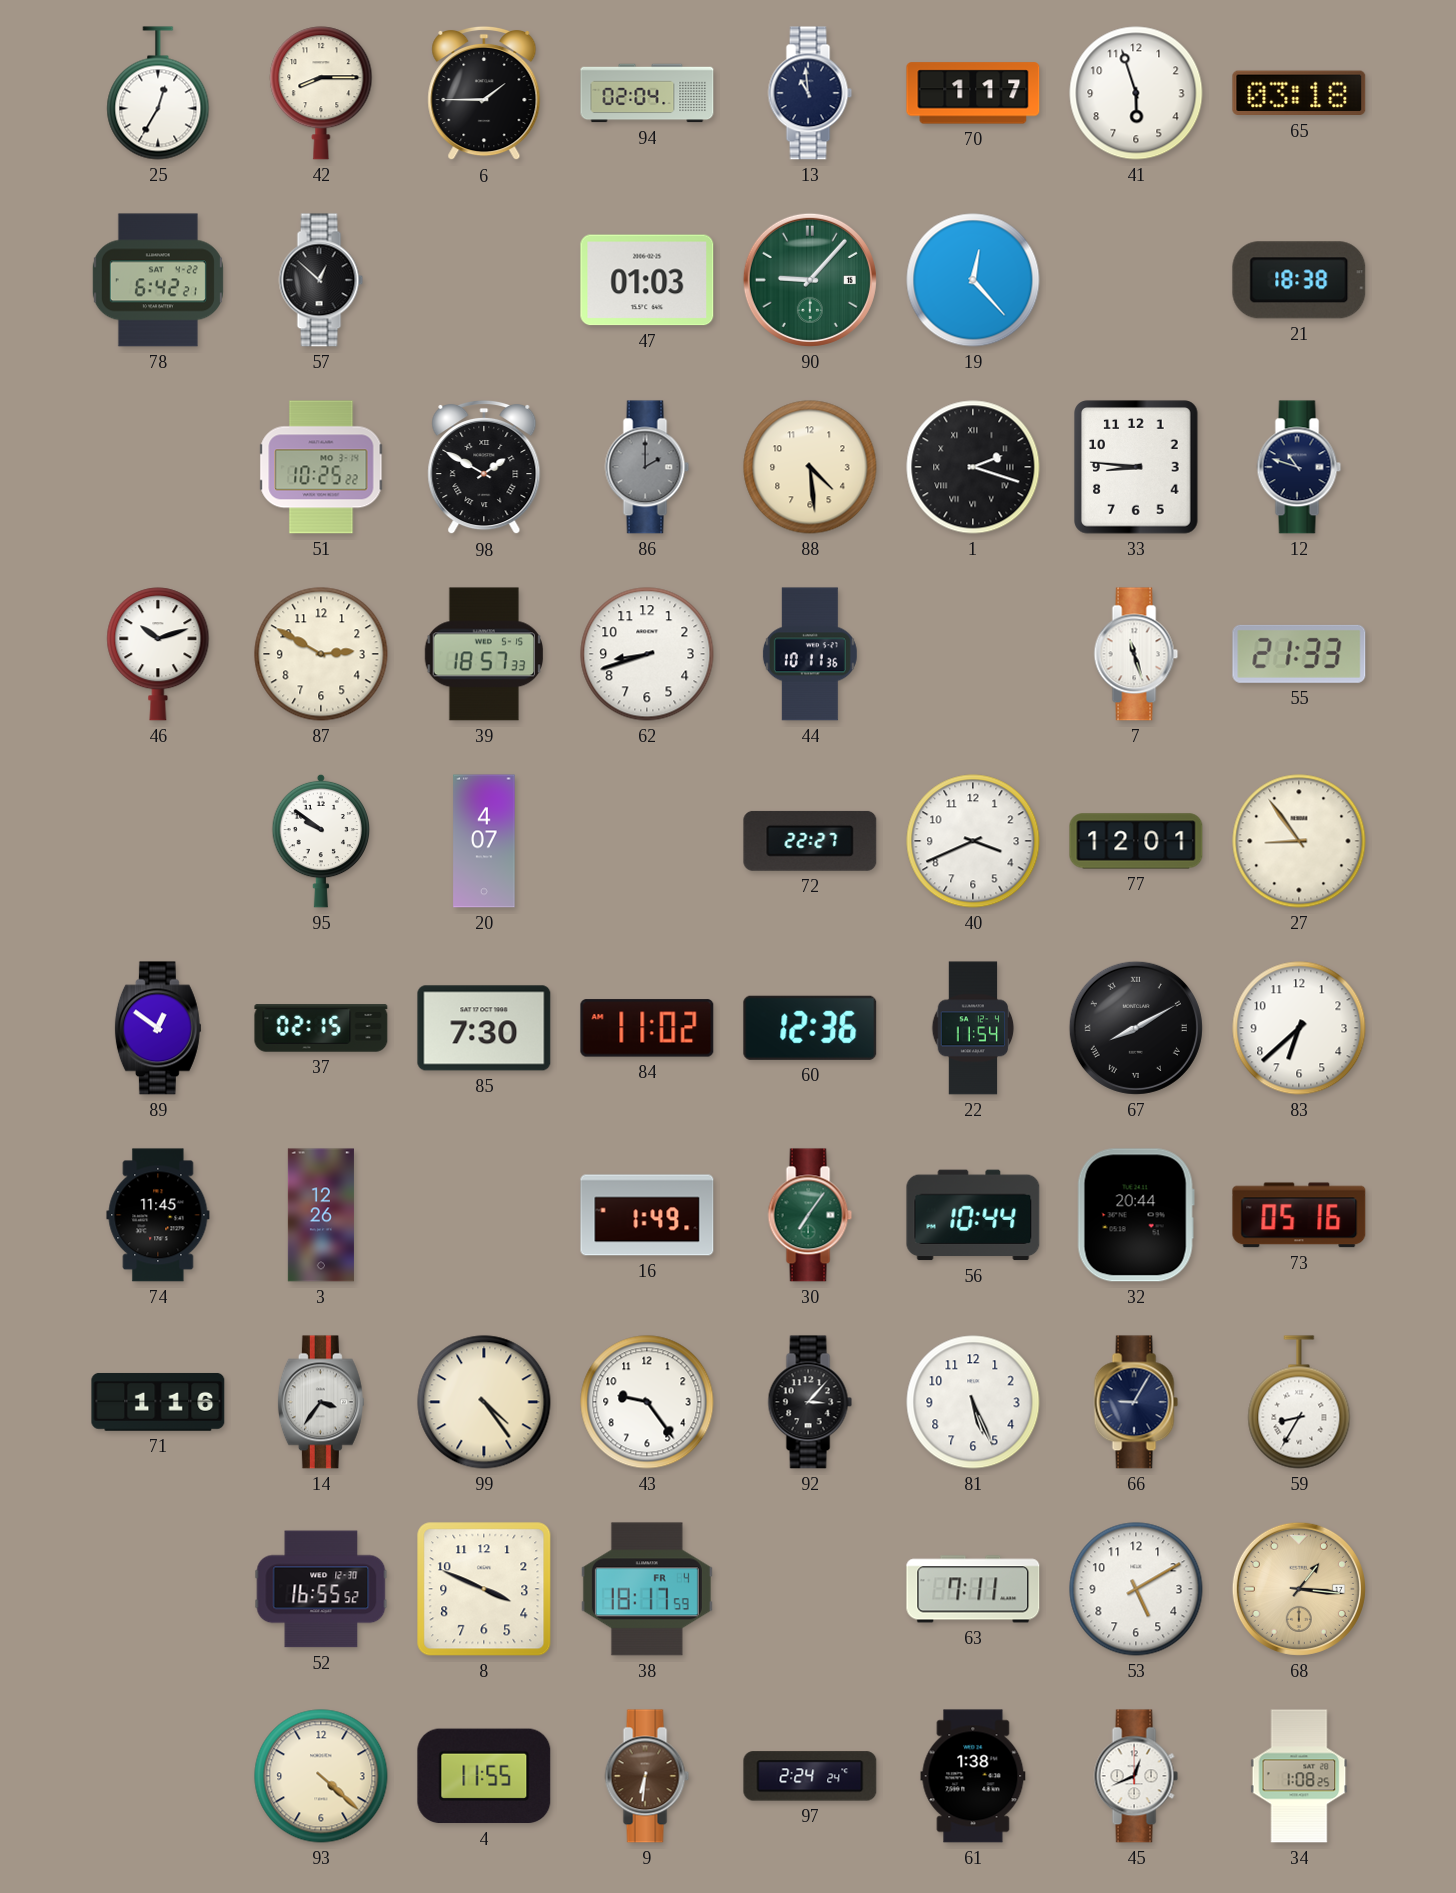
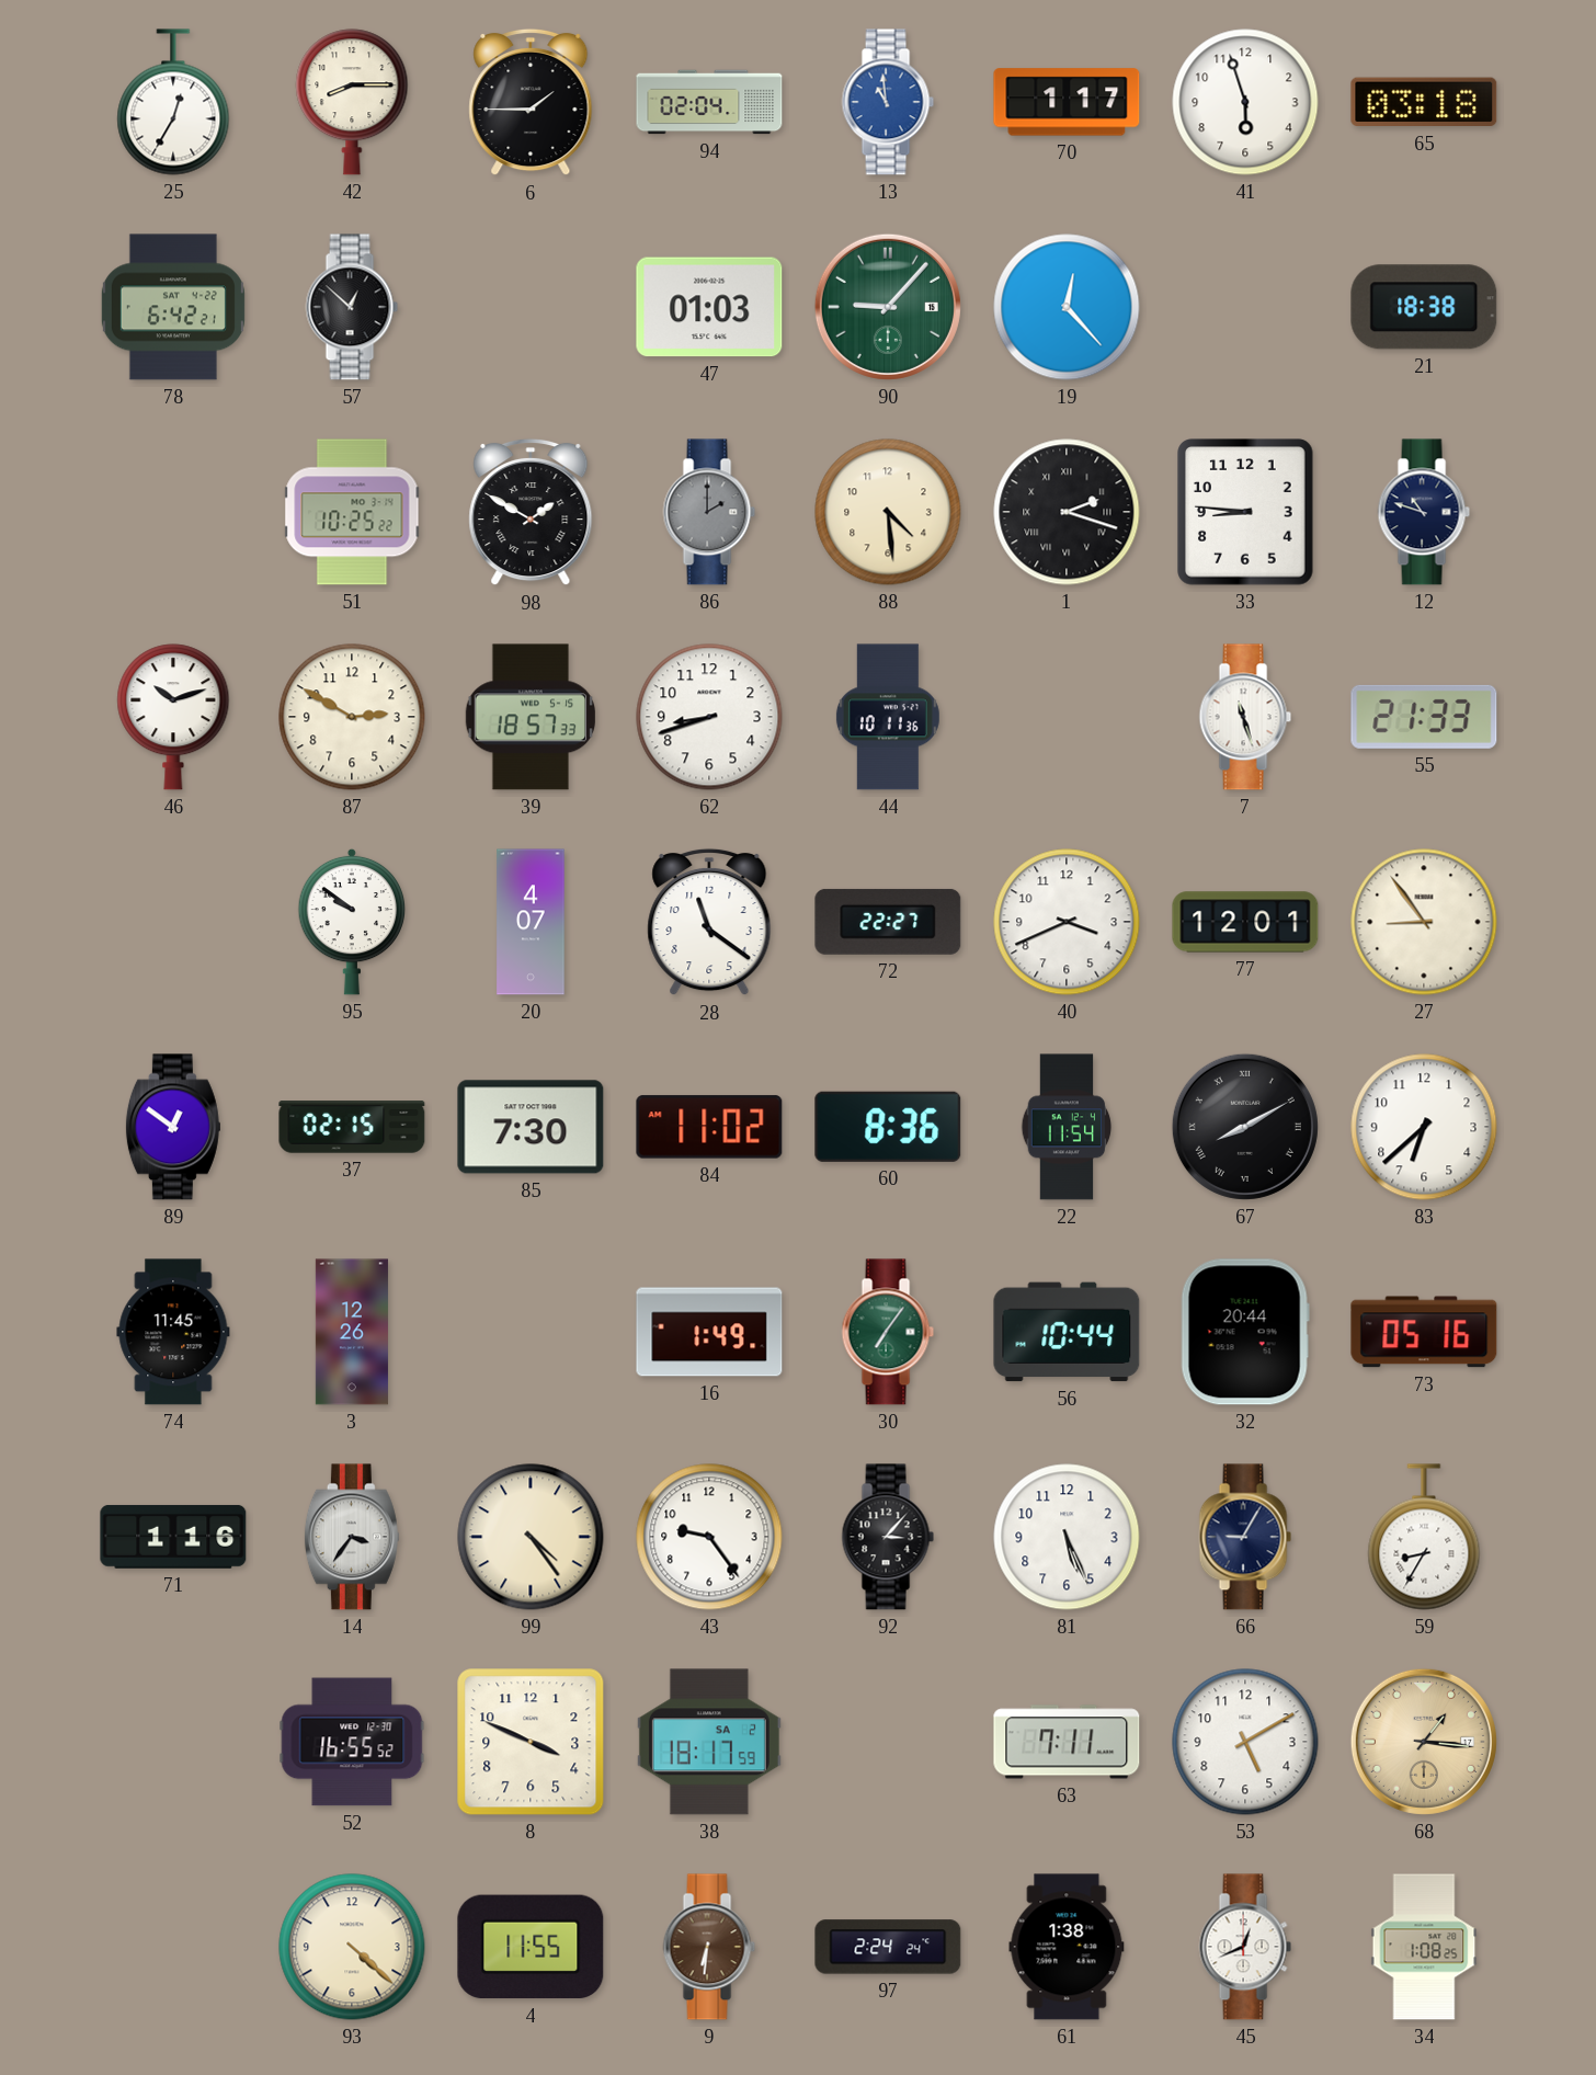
13 dial: navy -> blue
28: none -> 11:21
60: 12:36 -> 8:36
38 date: FR 4 -> SA 2
